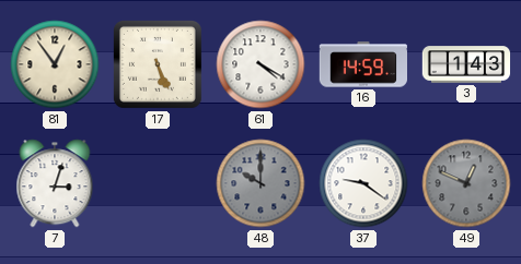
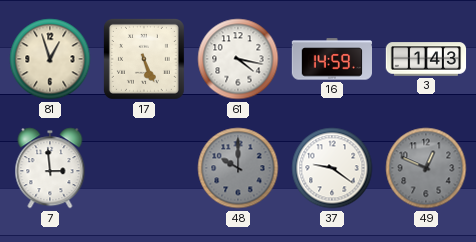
81: 12:54 -> 12:57
61: 4:20 -> 4:17
7: 3:03 -> 2:59
